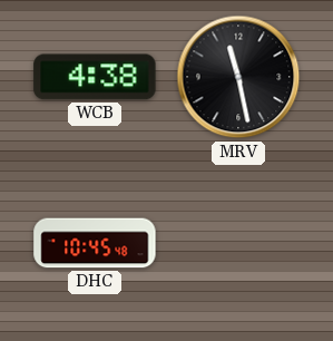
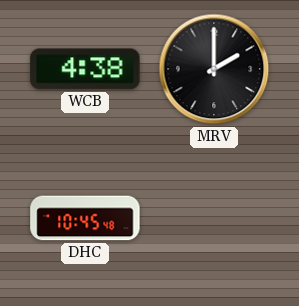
MRV: 11:28 -> 2:00
